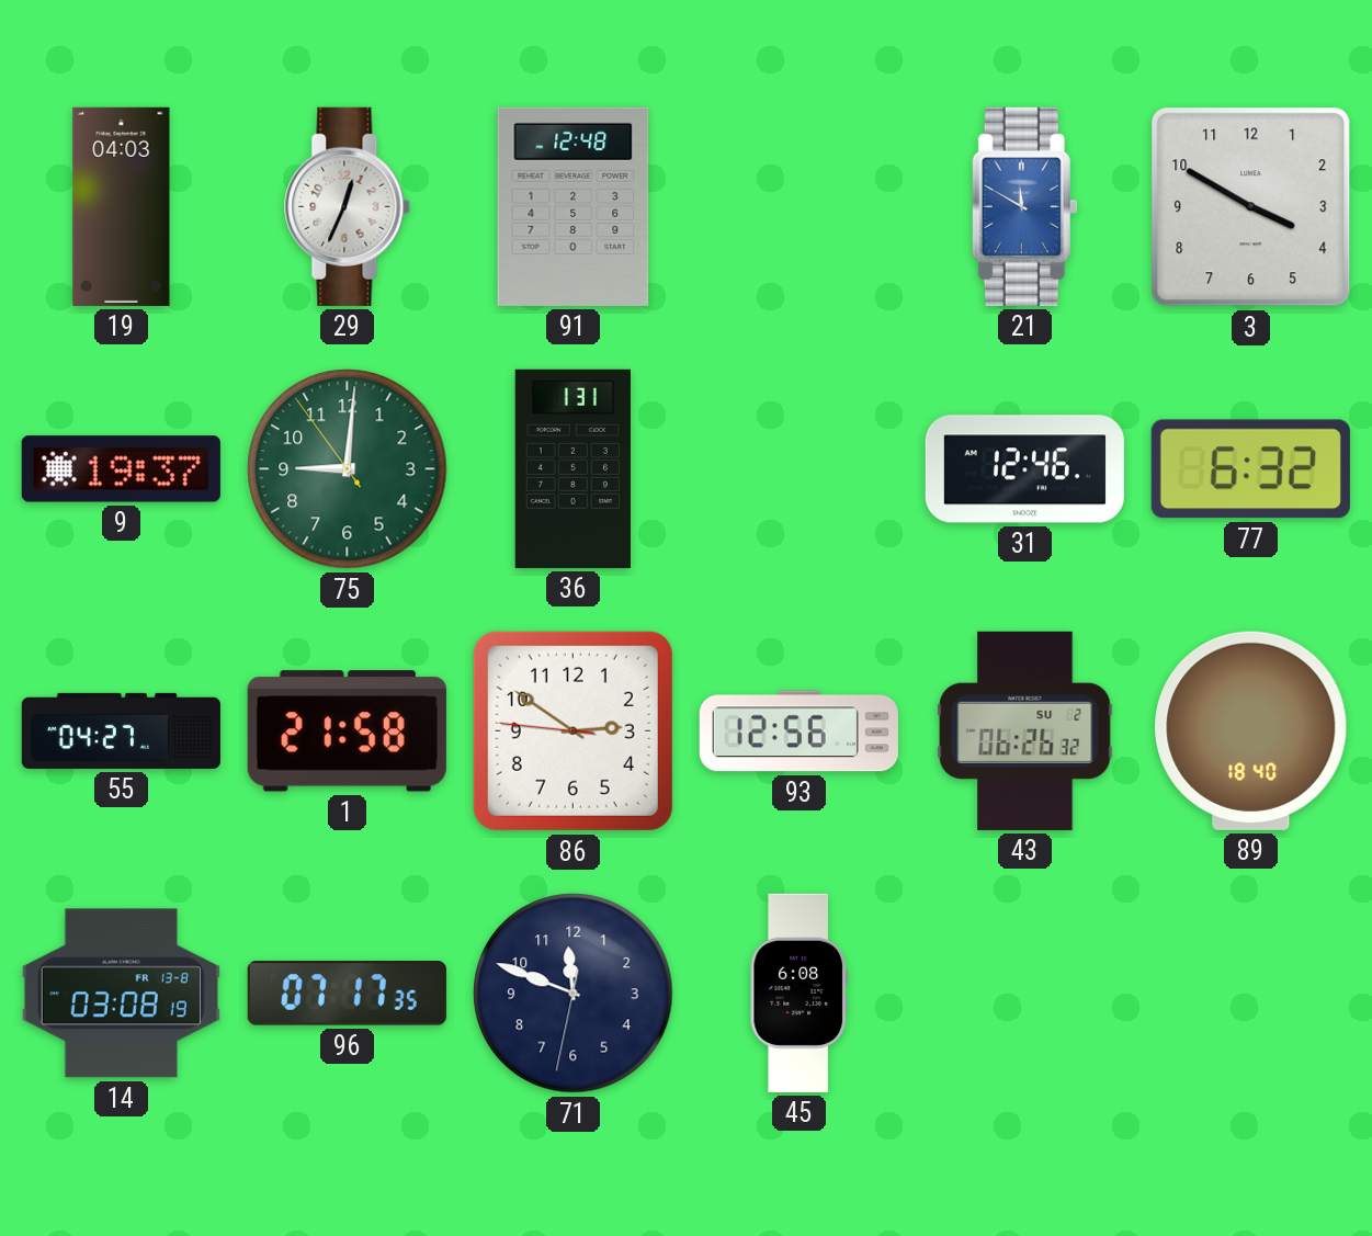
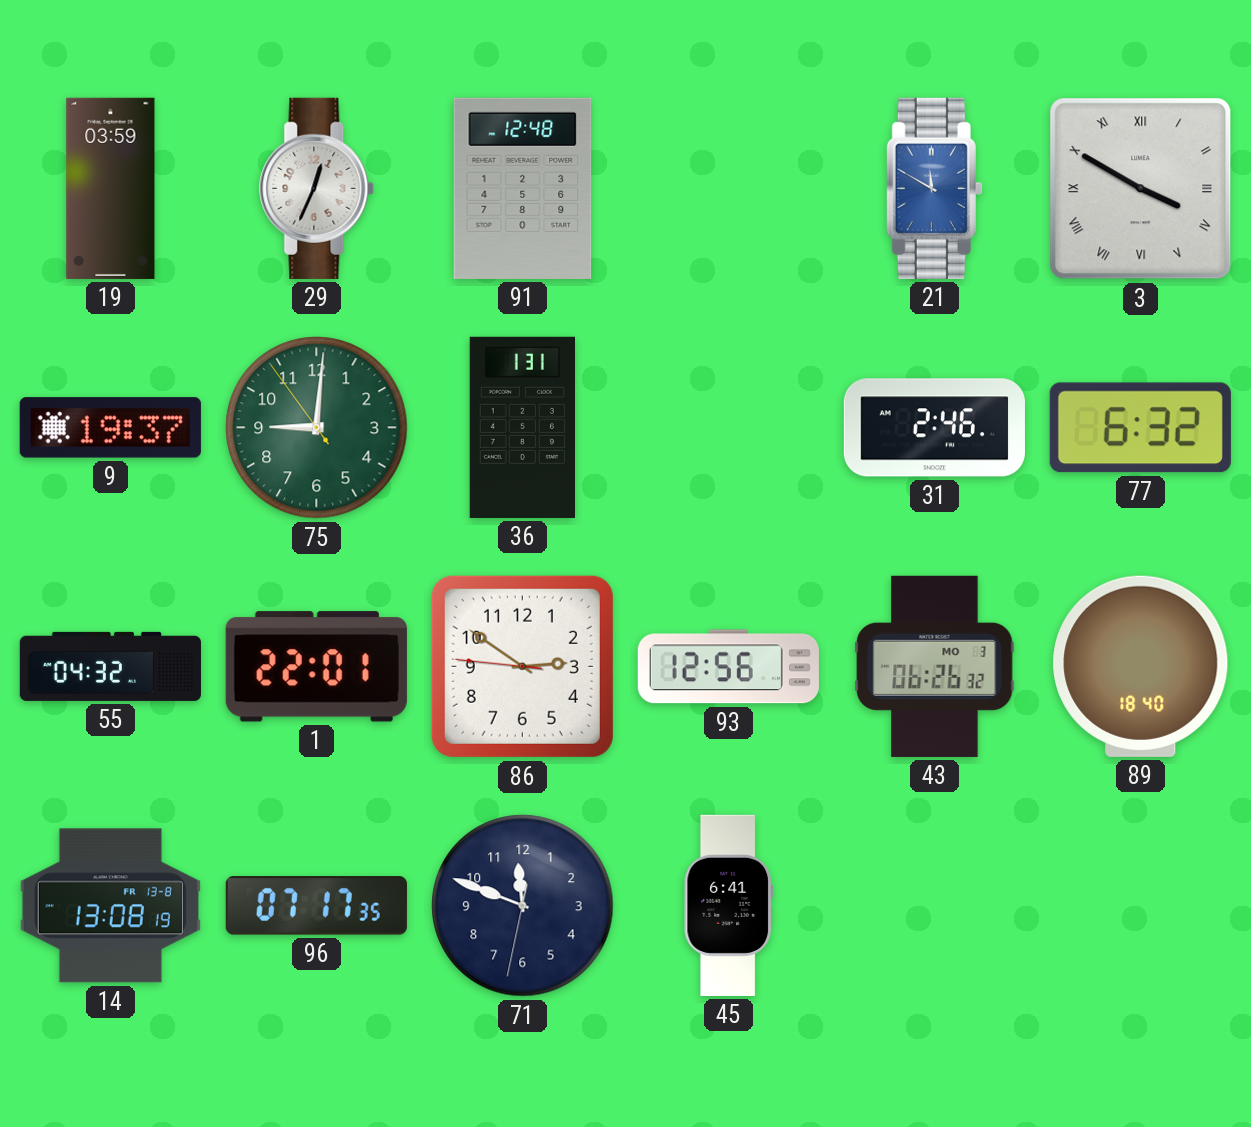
19: 04:03 -> 03:59
3 numerals: Arabic -> Roman
31: 12:46 -> 2:46
55: 04:27 -> 04:32
1: 21:58 -> 22:01
43 date: SU 2 -> MO 3
14: 03:08 -> 13:08
45: 6:08 -> 6:41
